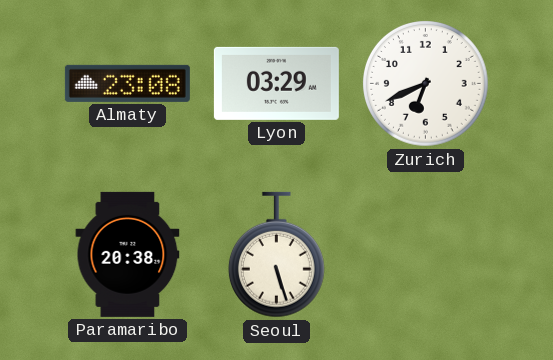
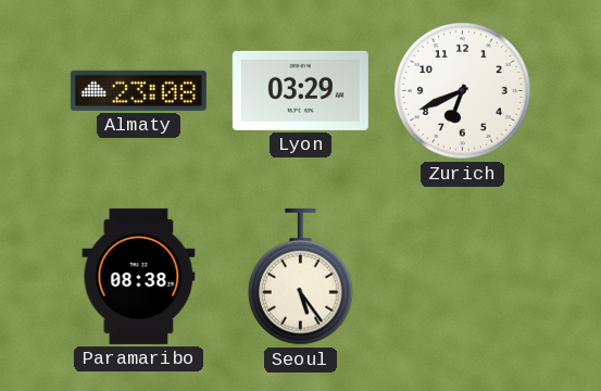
Paramaribo: 20:38 -> 08:38
Seoul: 5:27 -> 5:24
